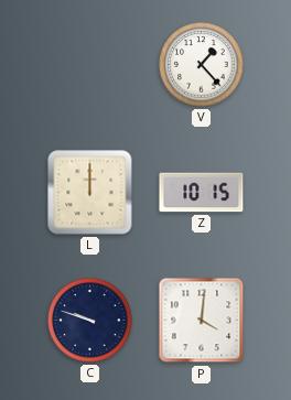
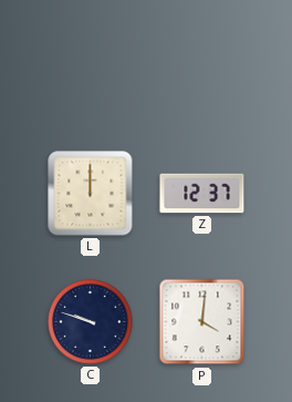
V: 1:23 -> none
Z: 10:15 -> 12:37
